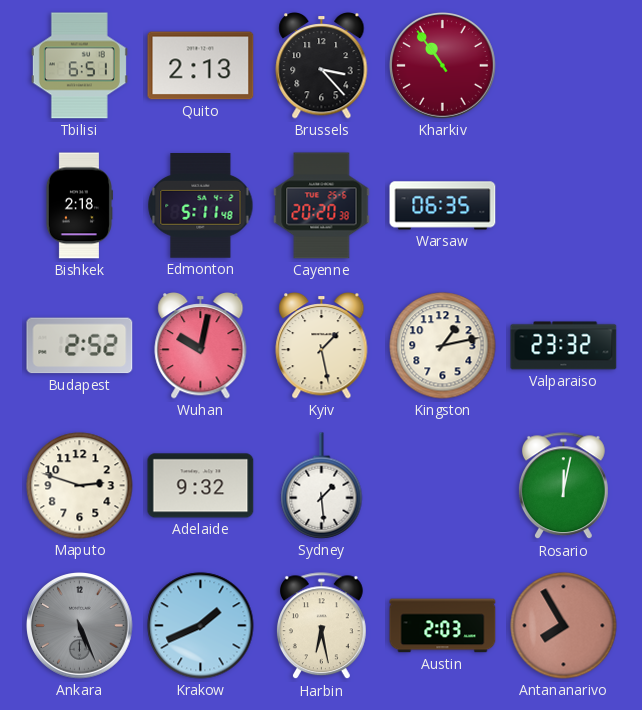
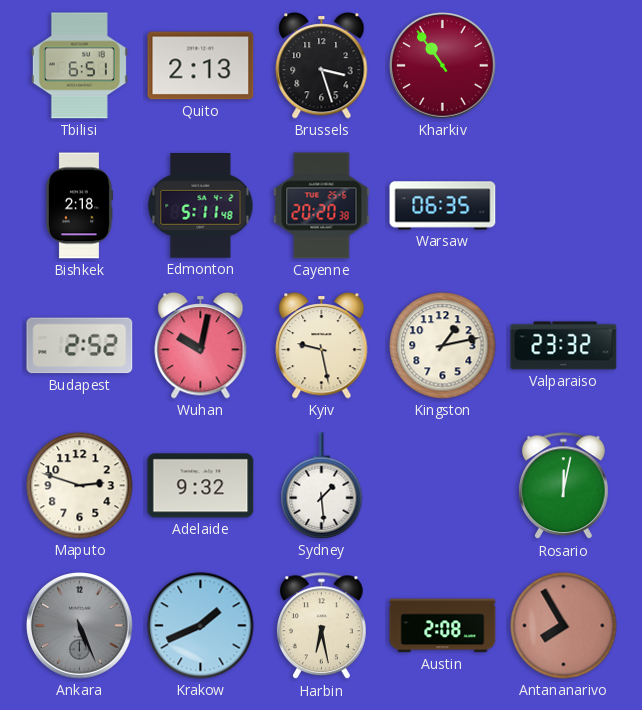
Brussels: 3:23 -> 3:27
Kyiv: 1:28 -> 9:28
Austin: 2:03 -> 2:08
